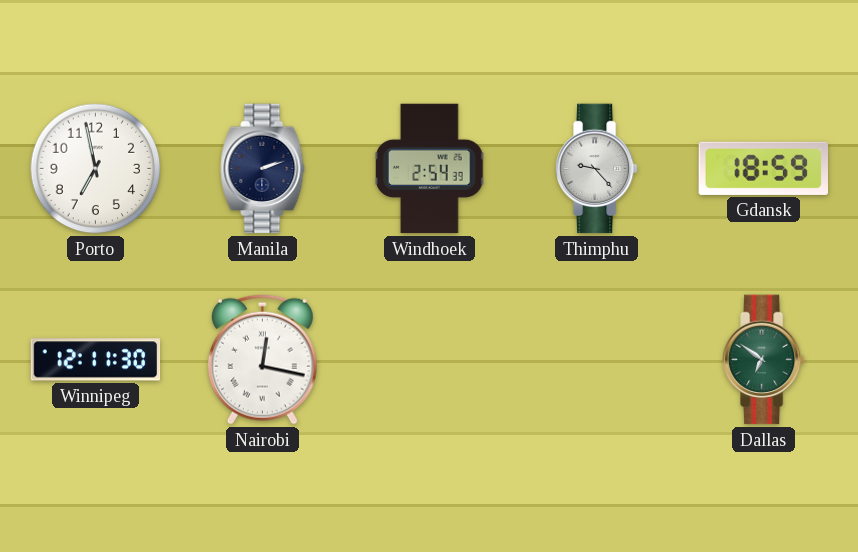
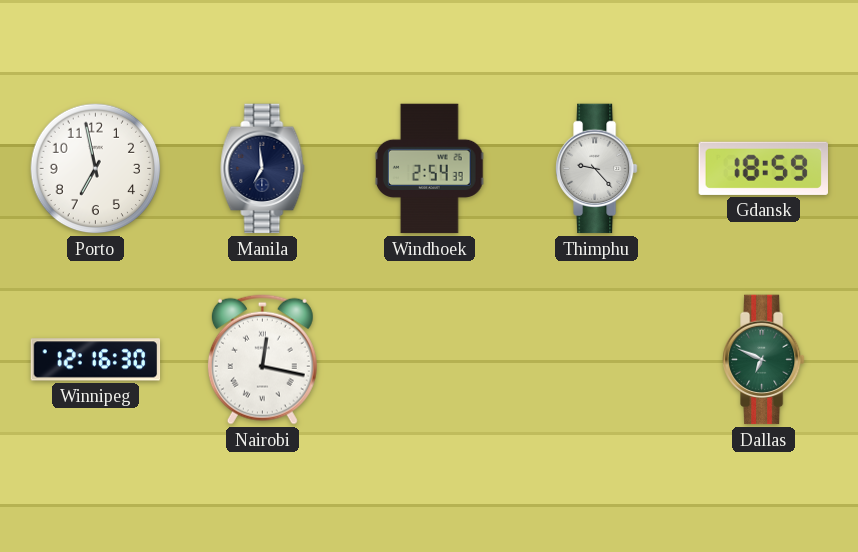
Manila: 2:12 -> 6:59
Winnipeg: 12:11 -> 12:16
Dallas: 6:51 -> 6:49
